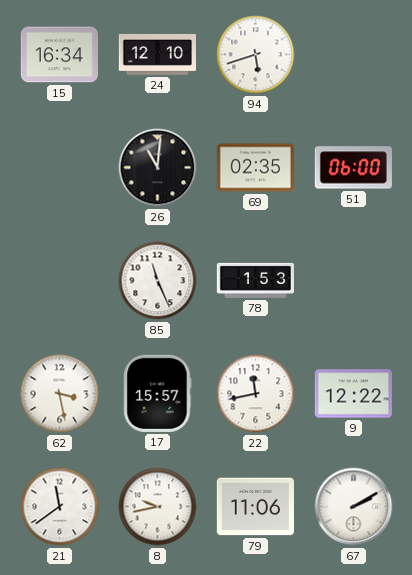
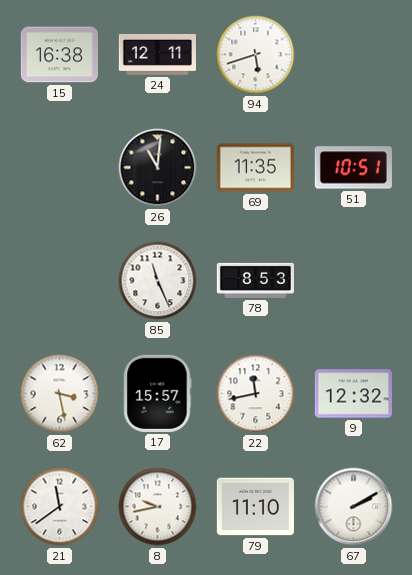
15: 16:34 -> 16:38
24: 12:10 -> 12:11
69: 02:35 -> 11:35
51: 06:00 -> 10:51
78: 1:53 -> 8:53
9: 12:22 -> 12:32
79: 11:06 -> 11:10
